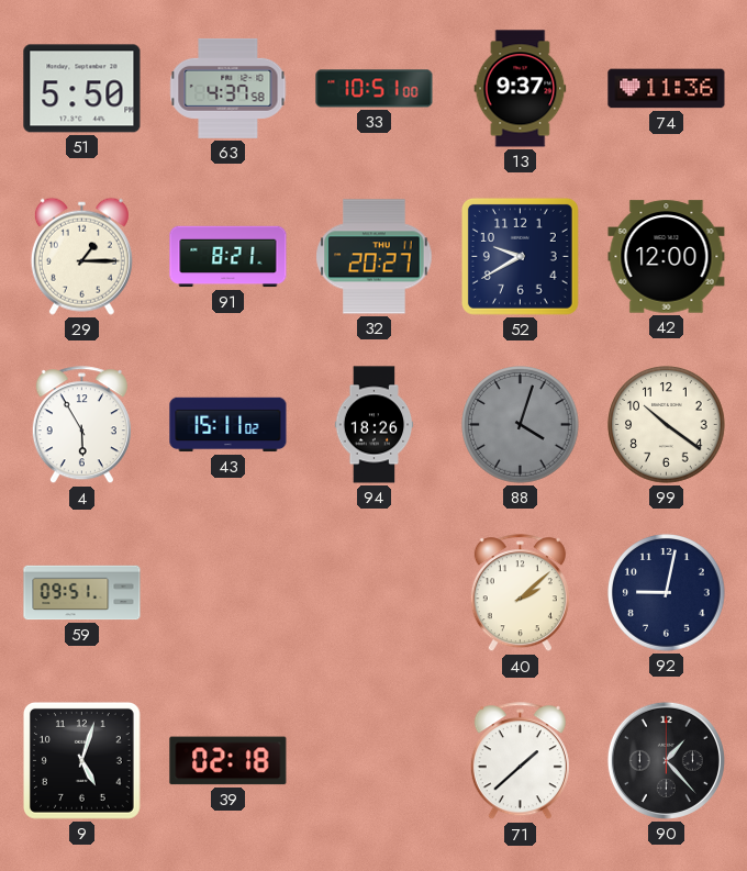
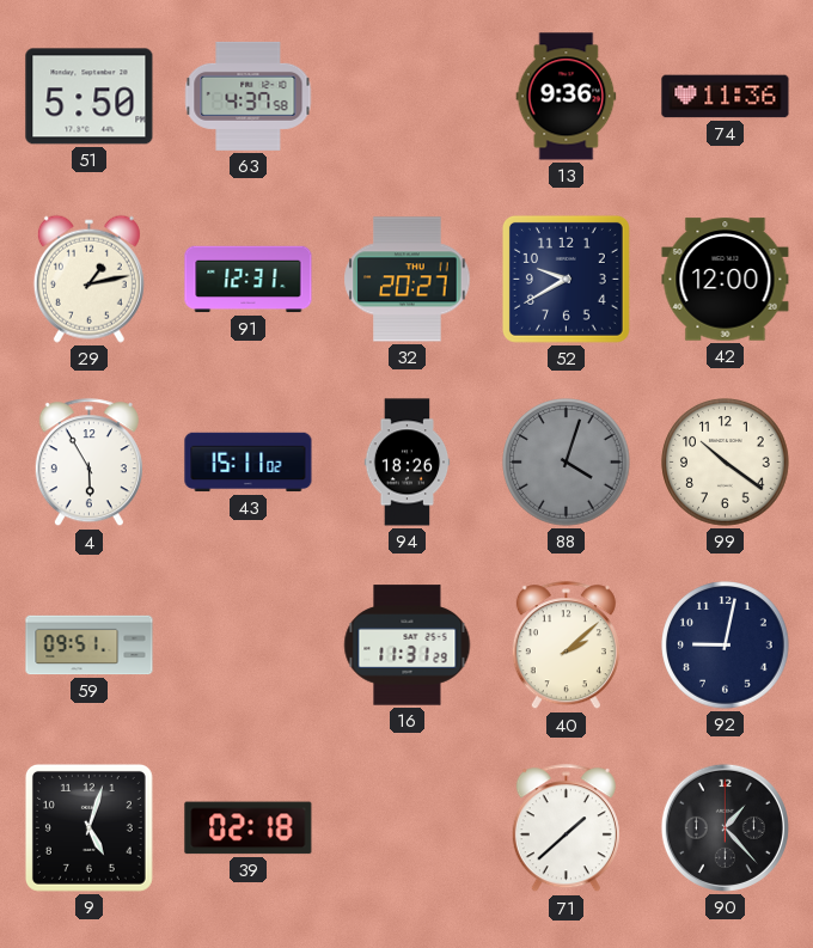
33: 10:51 -> none
13: 9:37 -> 9:36
29: 1:15 -> 1:13
91: 8:21 -> 12:31
16: none -> 11:31
